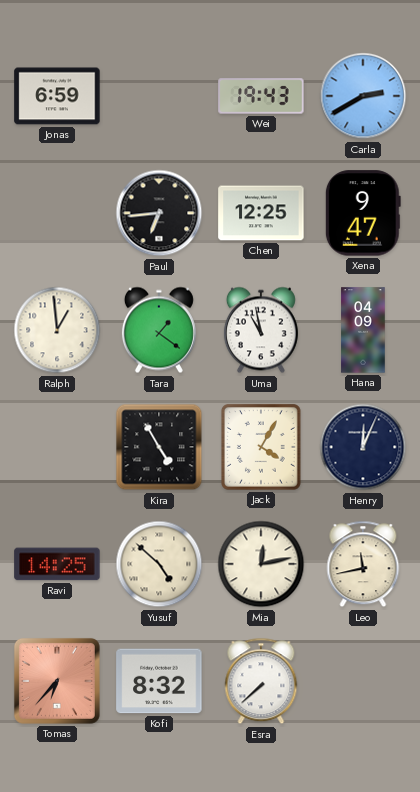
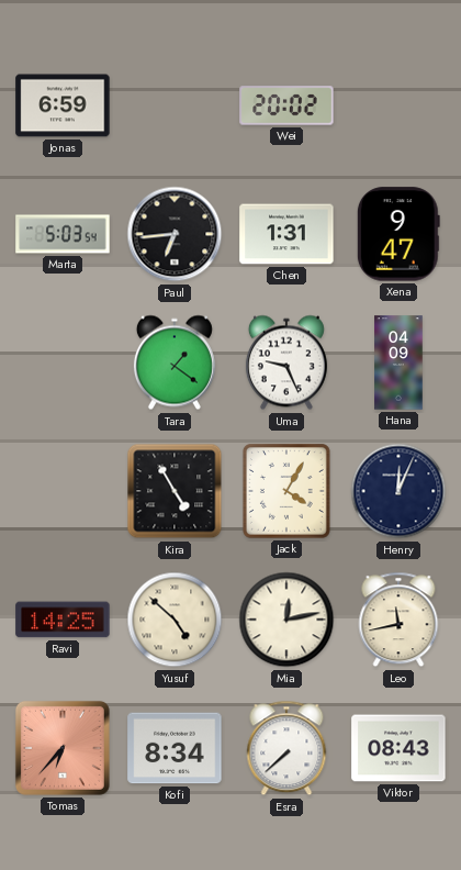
Wei: 19:43 -> 20:02
Carla: 2:40 -> none
Marta: none -> 5:03
Chen: 12:25 -> 1:31
Ralph: 12:59 -> none
Uma: 10:58 -> 9:26
Kofi: 8:32 -> 8:34
Viktor: none -> 08:43
